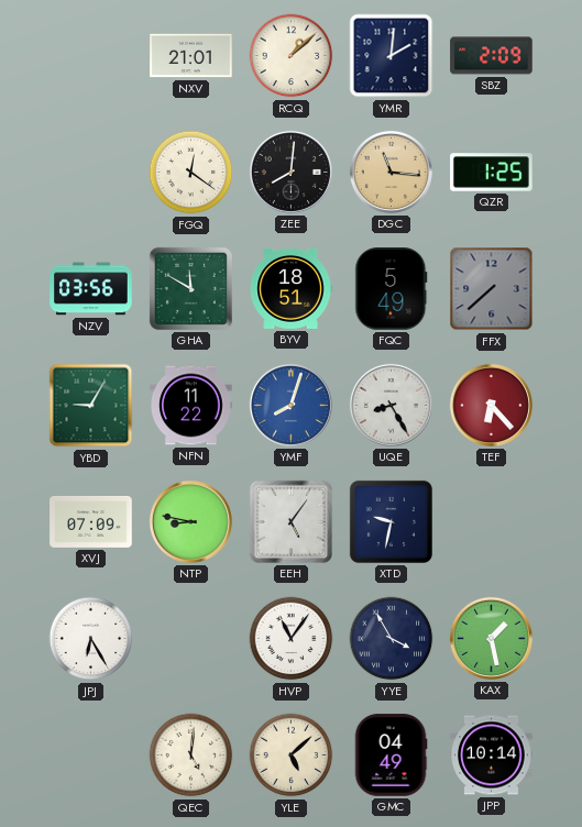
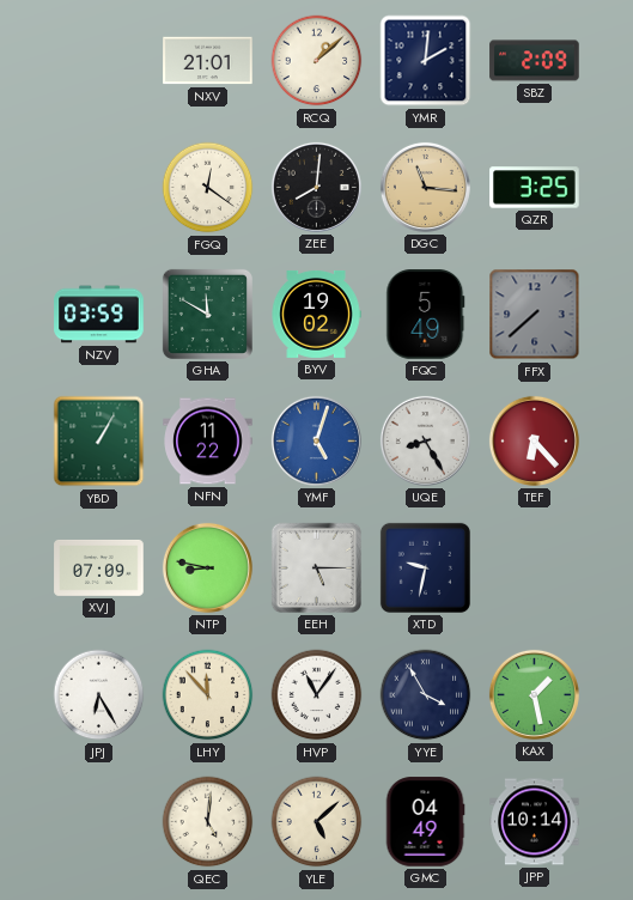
QZR: 1:25 -> 3:25
NZV: 03:56 -> 03:59
BYV: 18:51 -> 19:02
YBD: 9:05 -> 1:05
YMF: 8:03 -> 5:03
EEH: 5:06 -> 5:15
LHY: none -> 11:53
